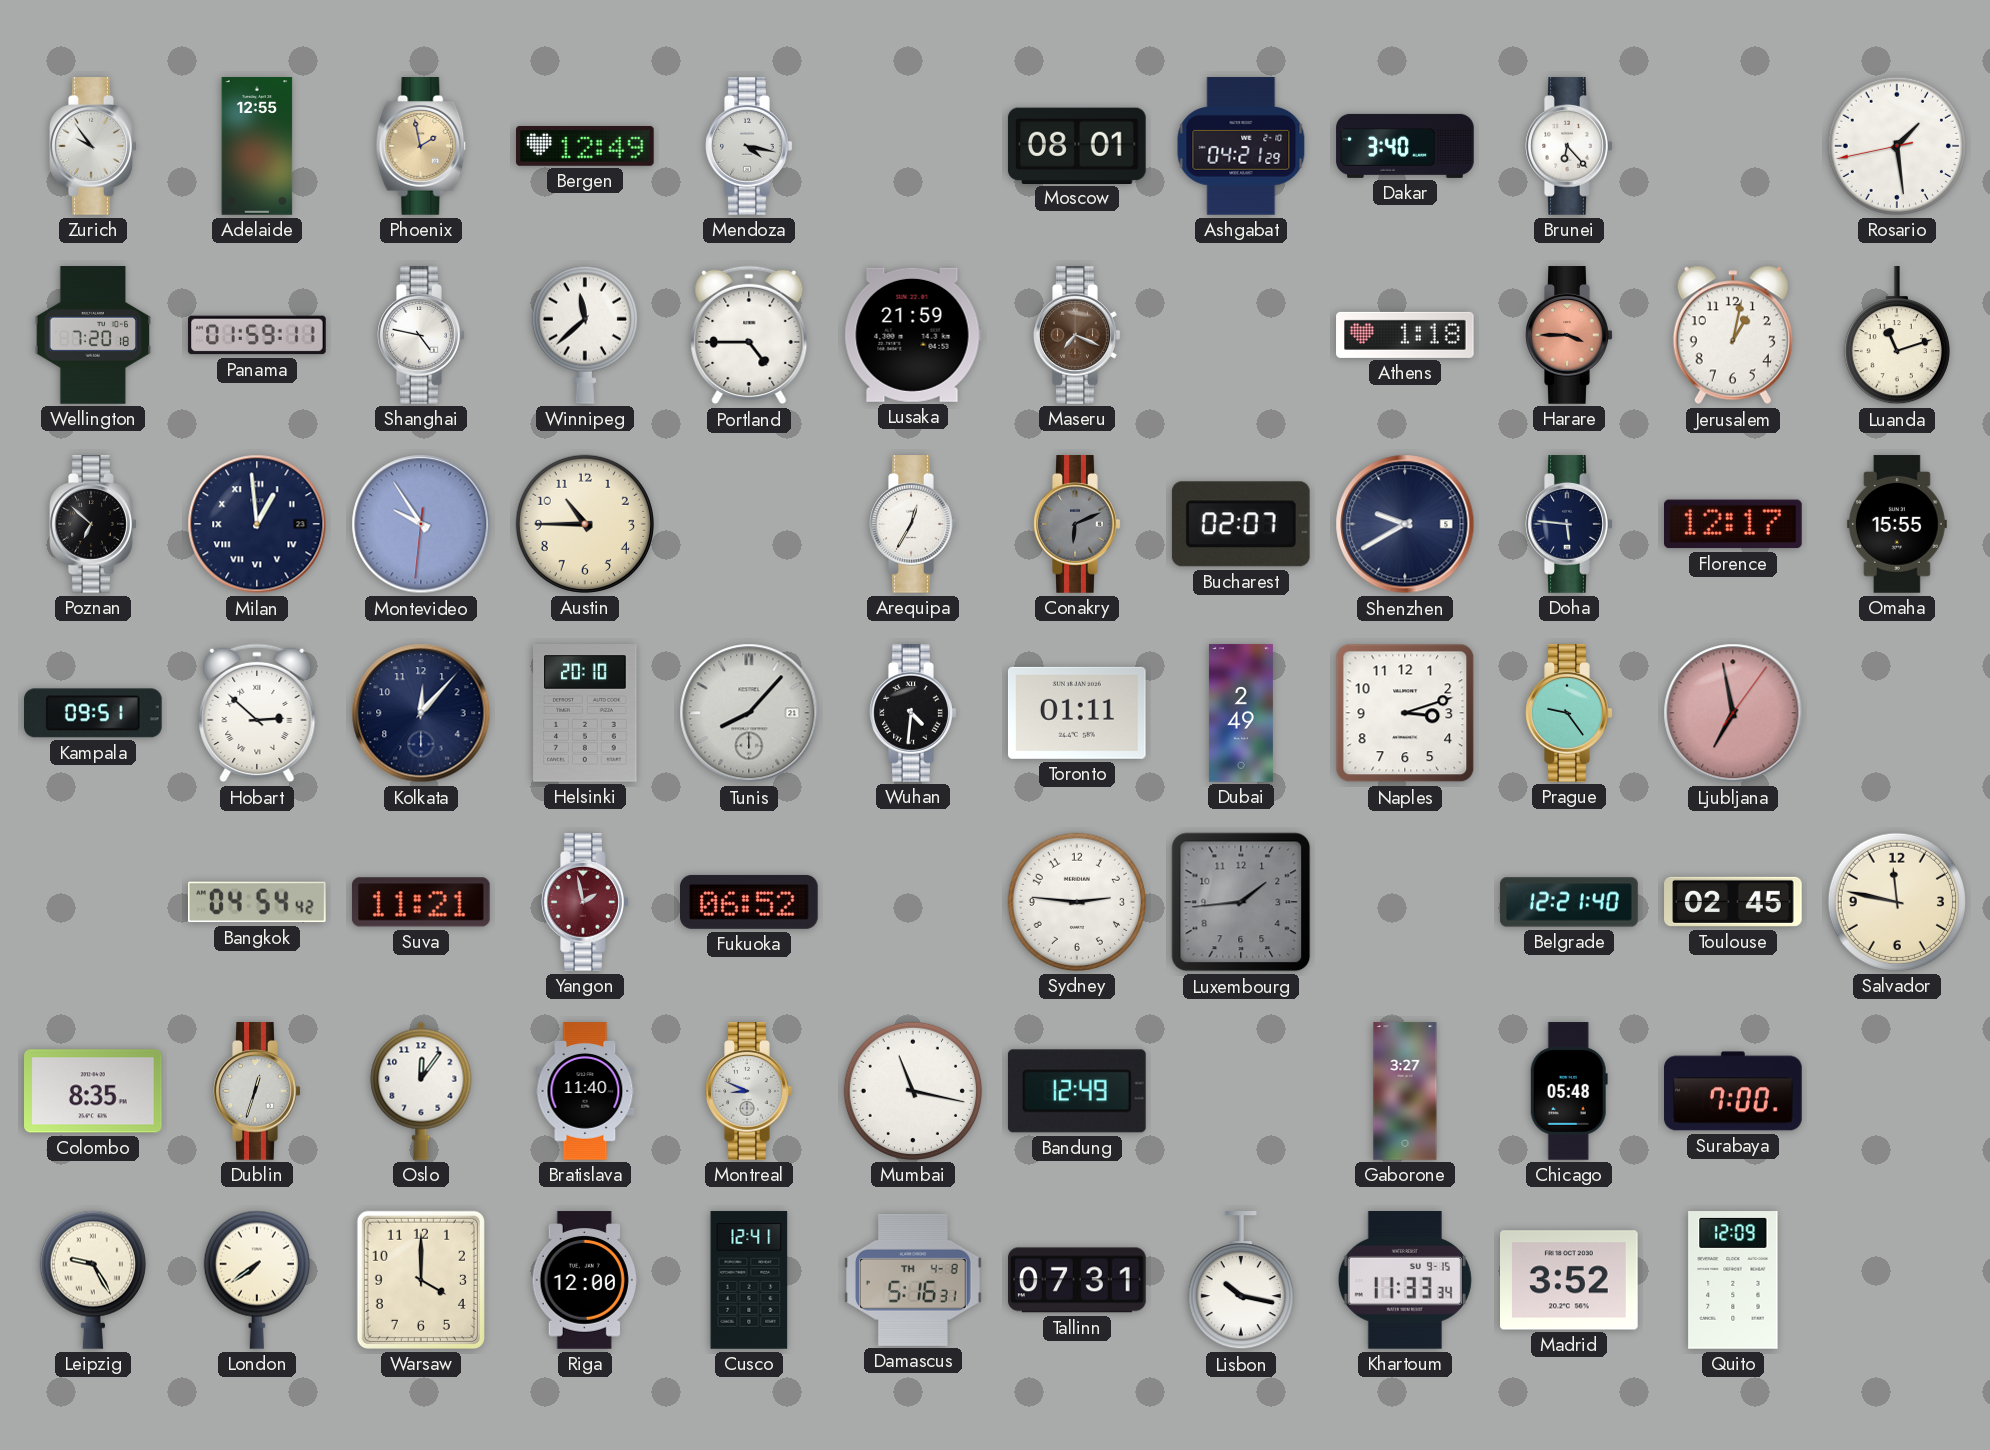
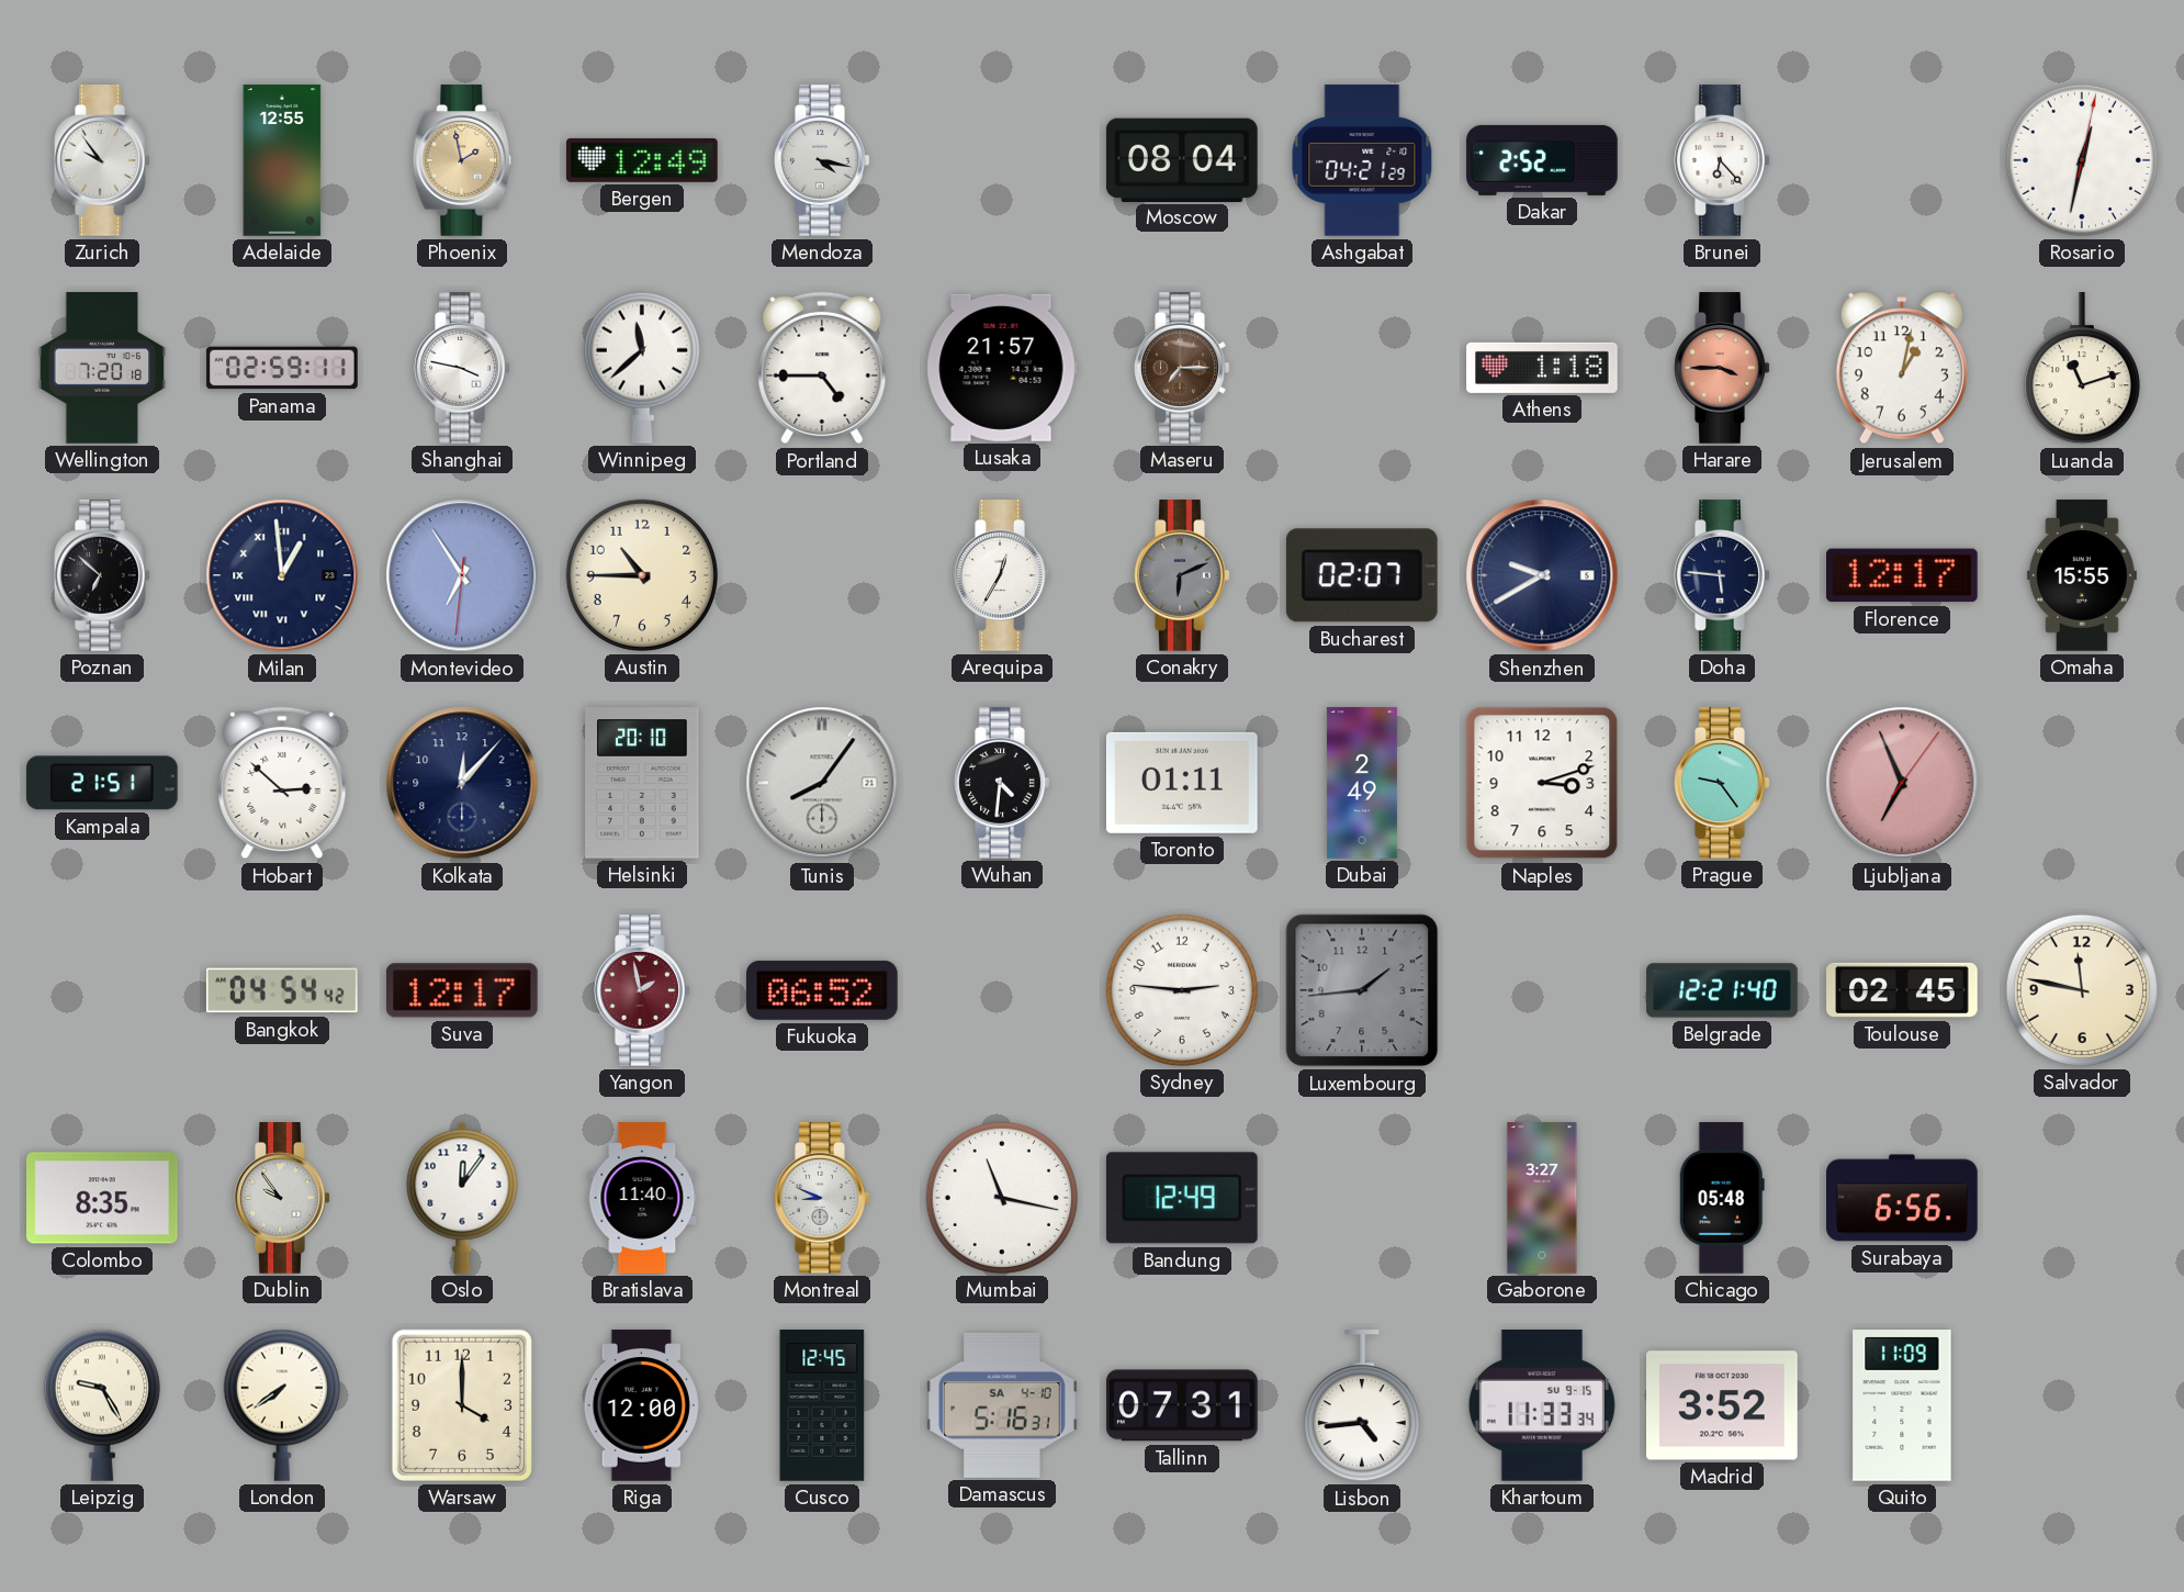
Moscow: 08:01 -> 08:04
Dakar: 3:40 -> 2:52
Rosario: 1:28 -> 12:32
Panama: 01:59 -> 02:59
Shanghai: 4:47 -> 3:47
Lusaka: 21:59 -> 21:57
Maseru: 7:19 -> 7:15
Montevideo: 9:54 -> 6:54
Kampala: 09:51 -> 21:51
Tunis: 8:07 -> 8:06
Ljubljana: 6:58 -> 6:56
Suva: 11:21 -> 12:17
Dublin: 12:33 -> 9:54
Surabaya: 7:00 -> 6:56
Cusco: 12:41 -> 12:45
Damascus date: TH 4-8 -> SA 4-10
Lisbon: 10:17 -> 4:44
Quito: 12:09 -> 11:09
